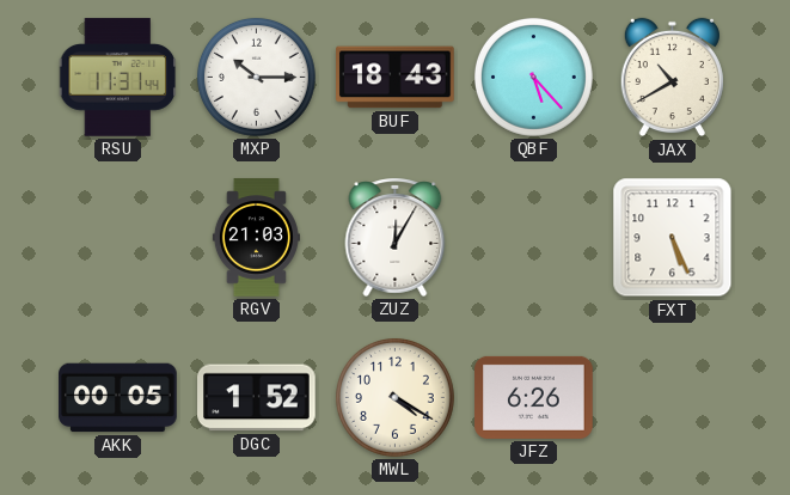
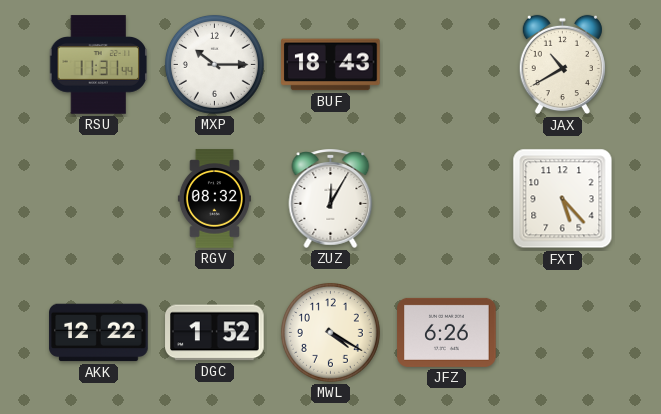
QBF: 5:23 -> none
RGV: 21:03 -> 08:32
FXT: 5:26 -> 5:23
AKK: 00:05 -> 12:22
